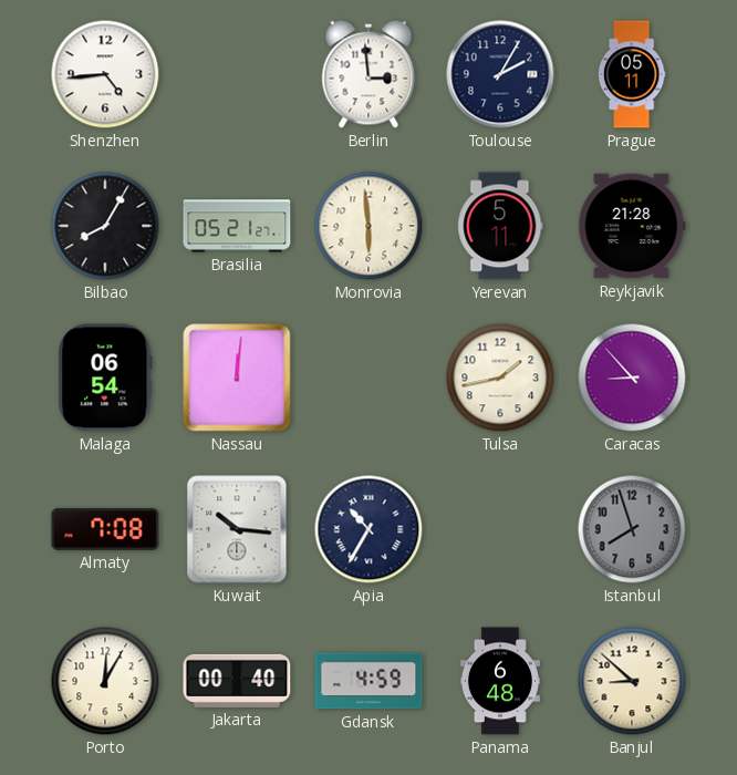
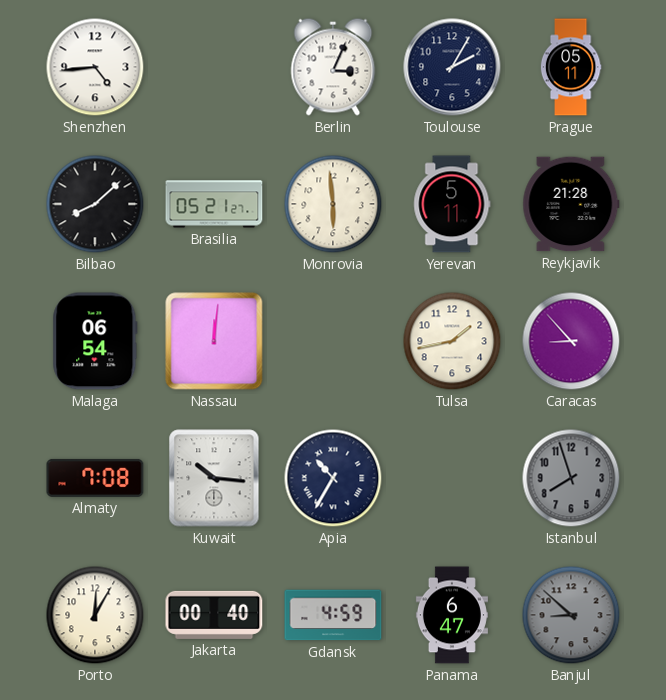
Berlin: 2:59 -> 3:04
Bilbao: 8:05 -> 8:08
Panama: 6:48 -> 6:47
Banjul dial: cream -> grey
